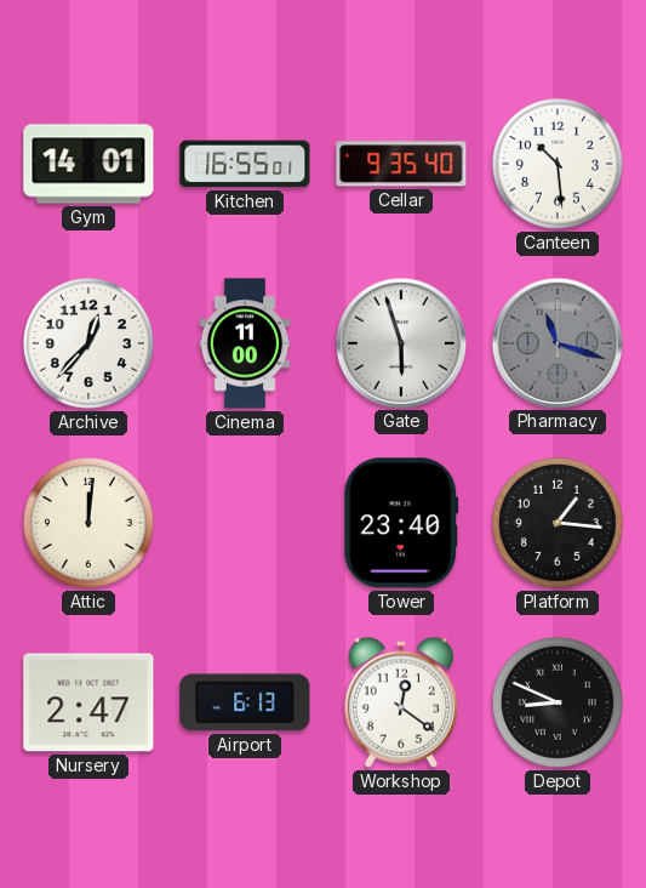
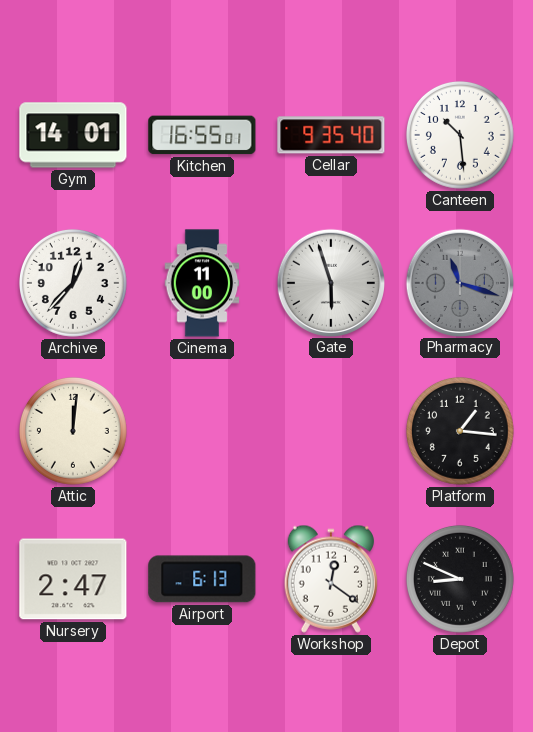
Tower: 23:40 -> none
